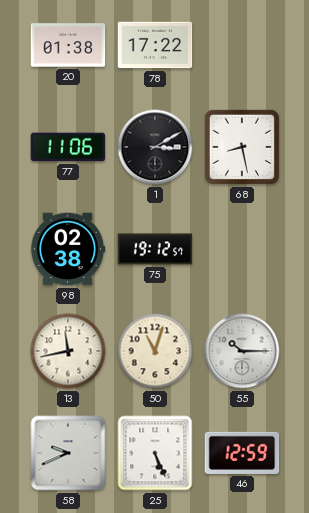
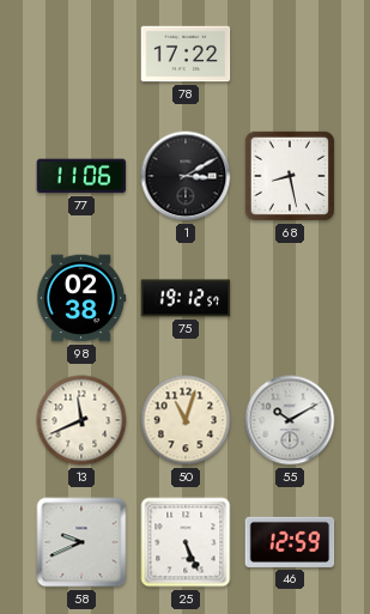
20: 01:38 -> none
13: 11:43 -> 11:41
55: 10:15 -> 10:10
